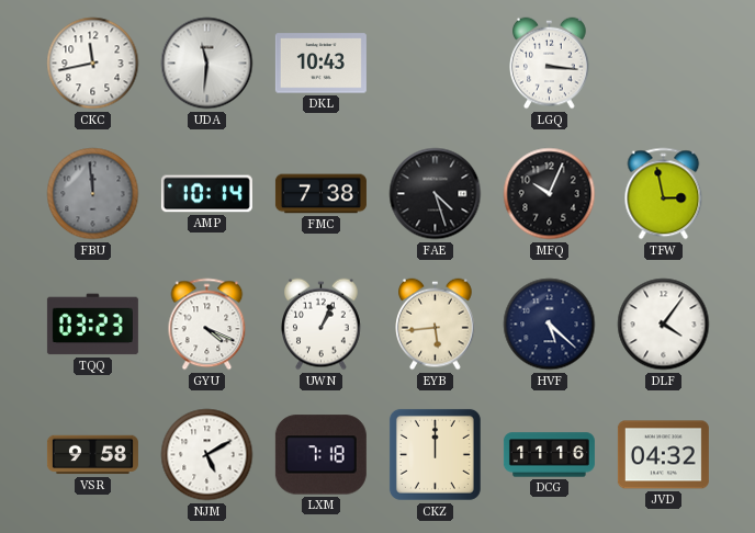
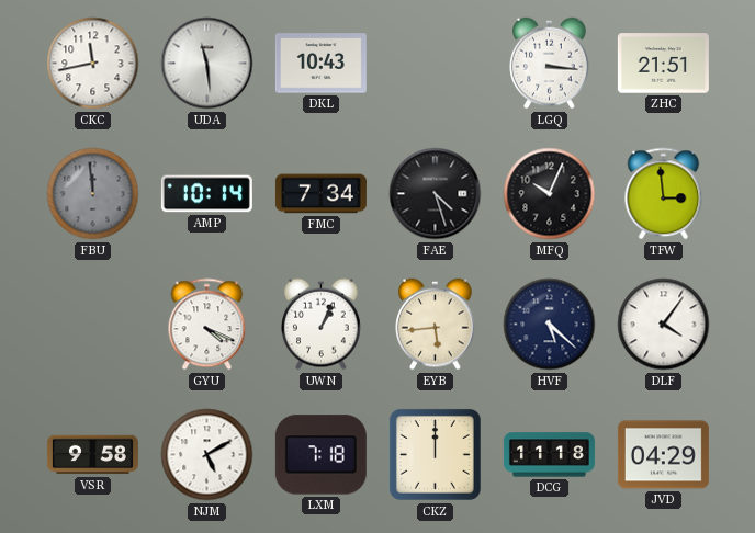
UDA: 11:31 -> 11:29
ZHC: none -> 21:51
FMC: 7:38 -> 7:34
TFW: 2:58 -> 2:59
TQQ: 03:23 -> none
DCG: 11:16 -> 11:18
JVD: 04:32 -> 04:29
